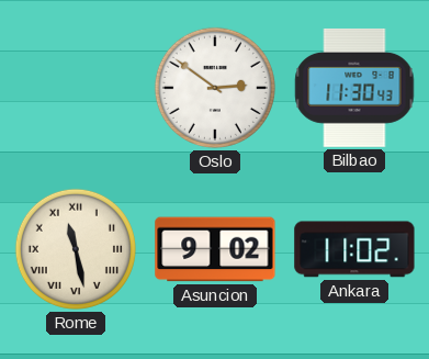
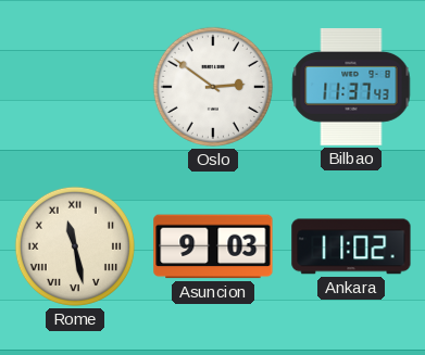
Bilbao: 11:30 -> 11:37
Asuncion: 9:02 -> 9:03
